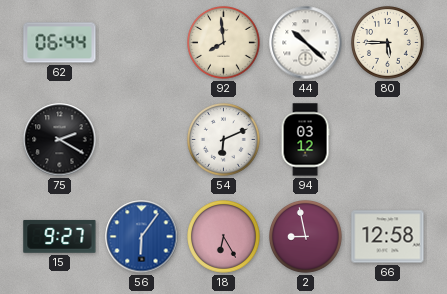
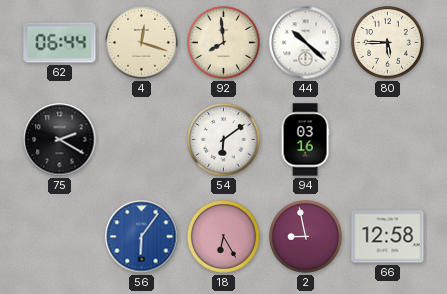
4: none -> 12:18
54: 6:11 -> 6:09
94: 03:12 -> 03:16
15: 9:27 -> none
